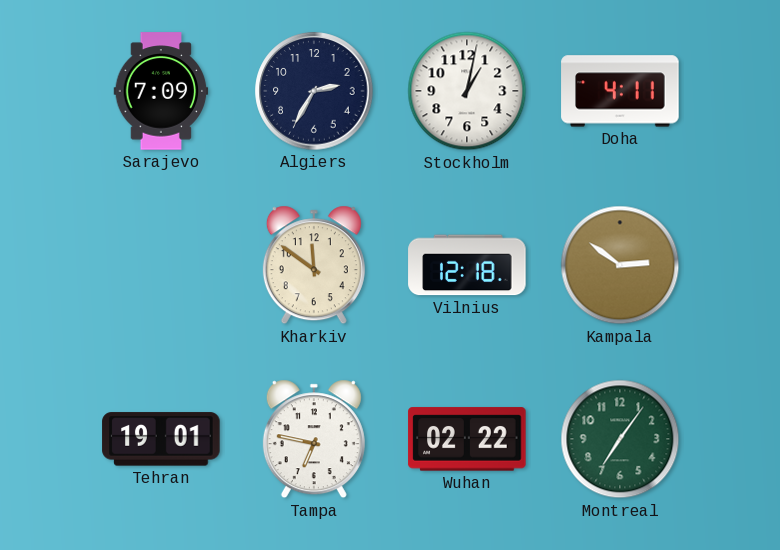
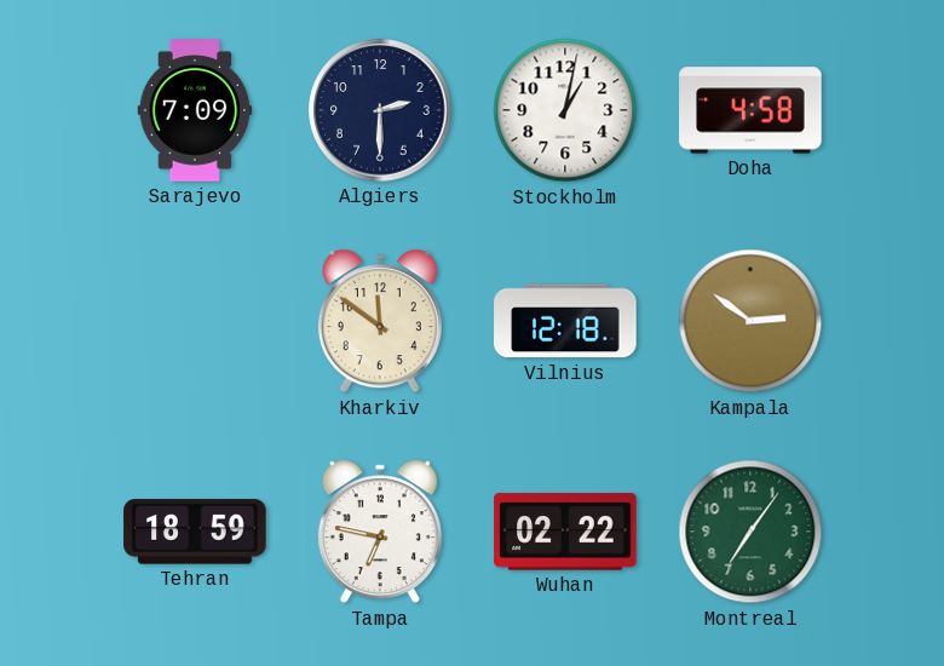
Algiers: 2:35 -> 2:30
Doha: 4:11 -> 4:58
Tehran: 19:01 -> 18:59
